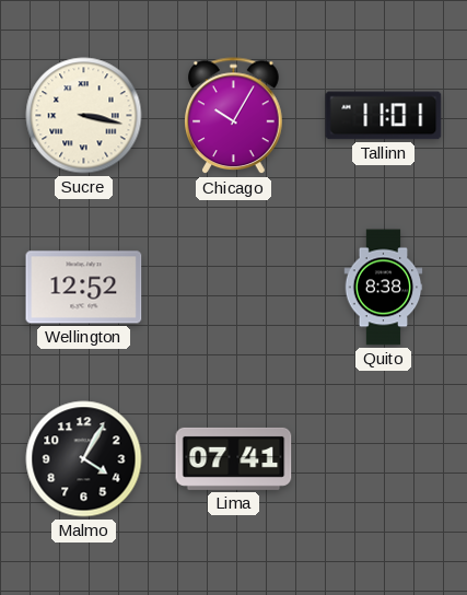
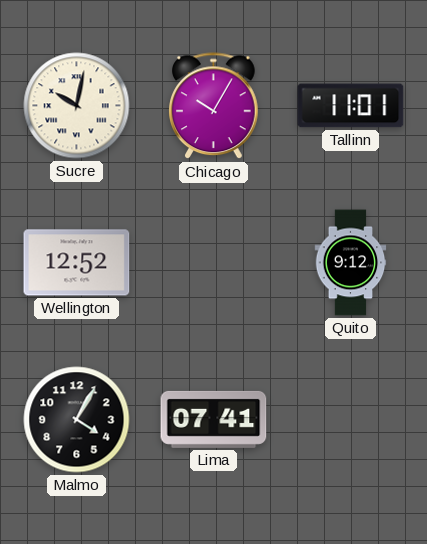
Sucre: 3:17 -> 10:02
Quito: 8:38 -> 9:12
